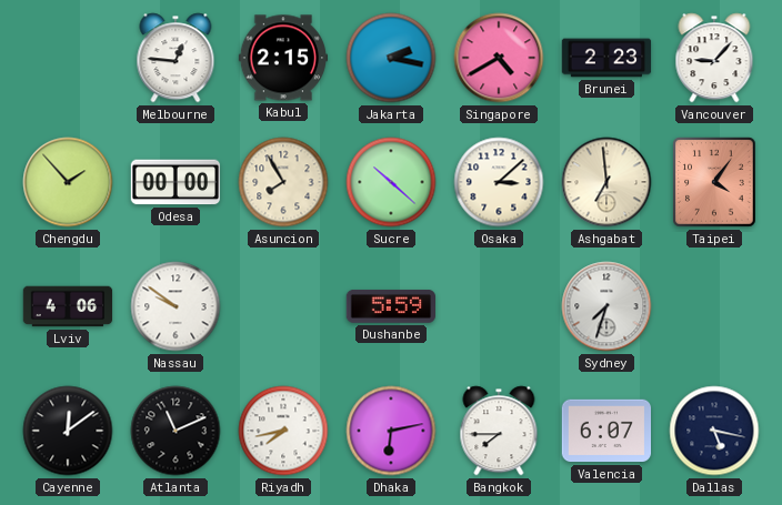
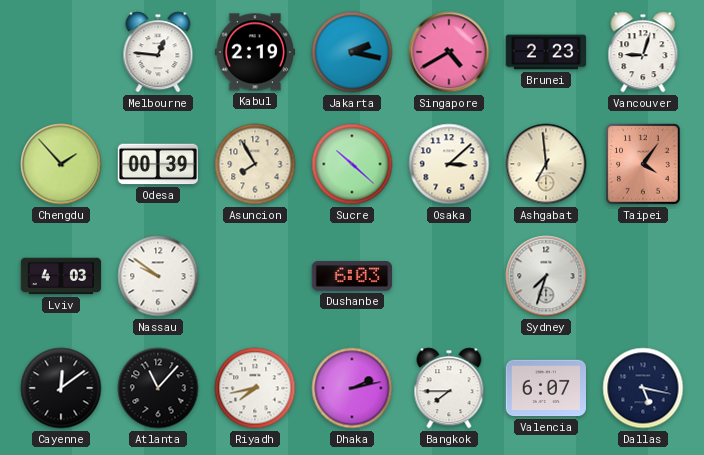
Kabul: 2:15 -> 2:19
Vancouver: 9:07 -> 9:03
Odesa: 00:00 -> 00:39
Lviv: 4:06 -> 4:03
Dushanbe: 5:59 -> 6:03
Atlanta: 11:11 -> 11:07
Dhaka: 6:13 -> 2:13
